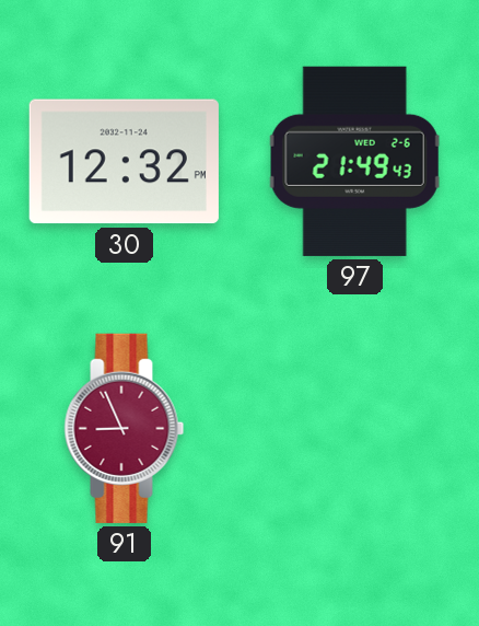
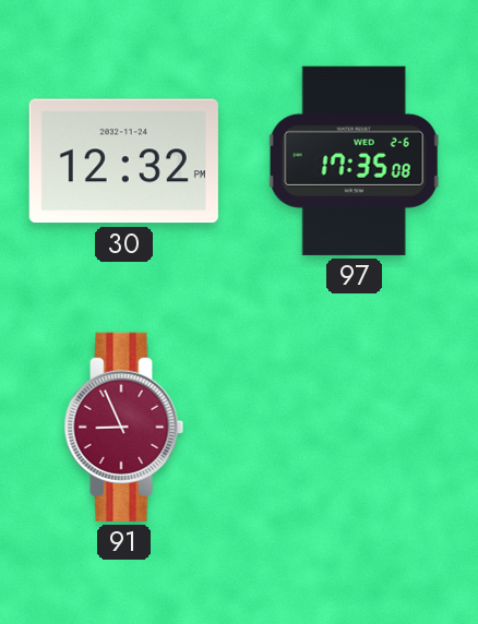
97: 21:49 -> 17:35
